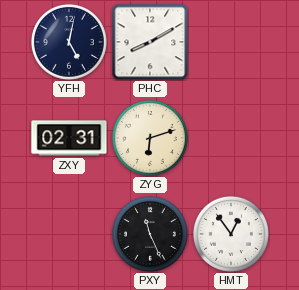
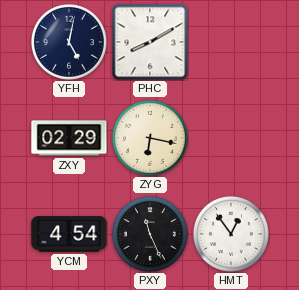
ZXY: 02:31 -> 02:29
ZYG: 6:12 -> 6:17
YCM: none -> 4:54
